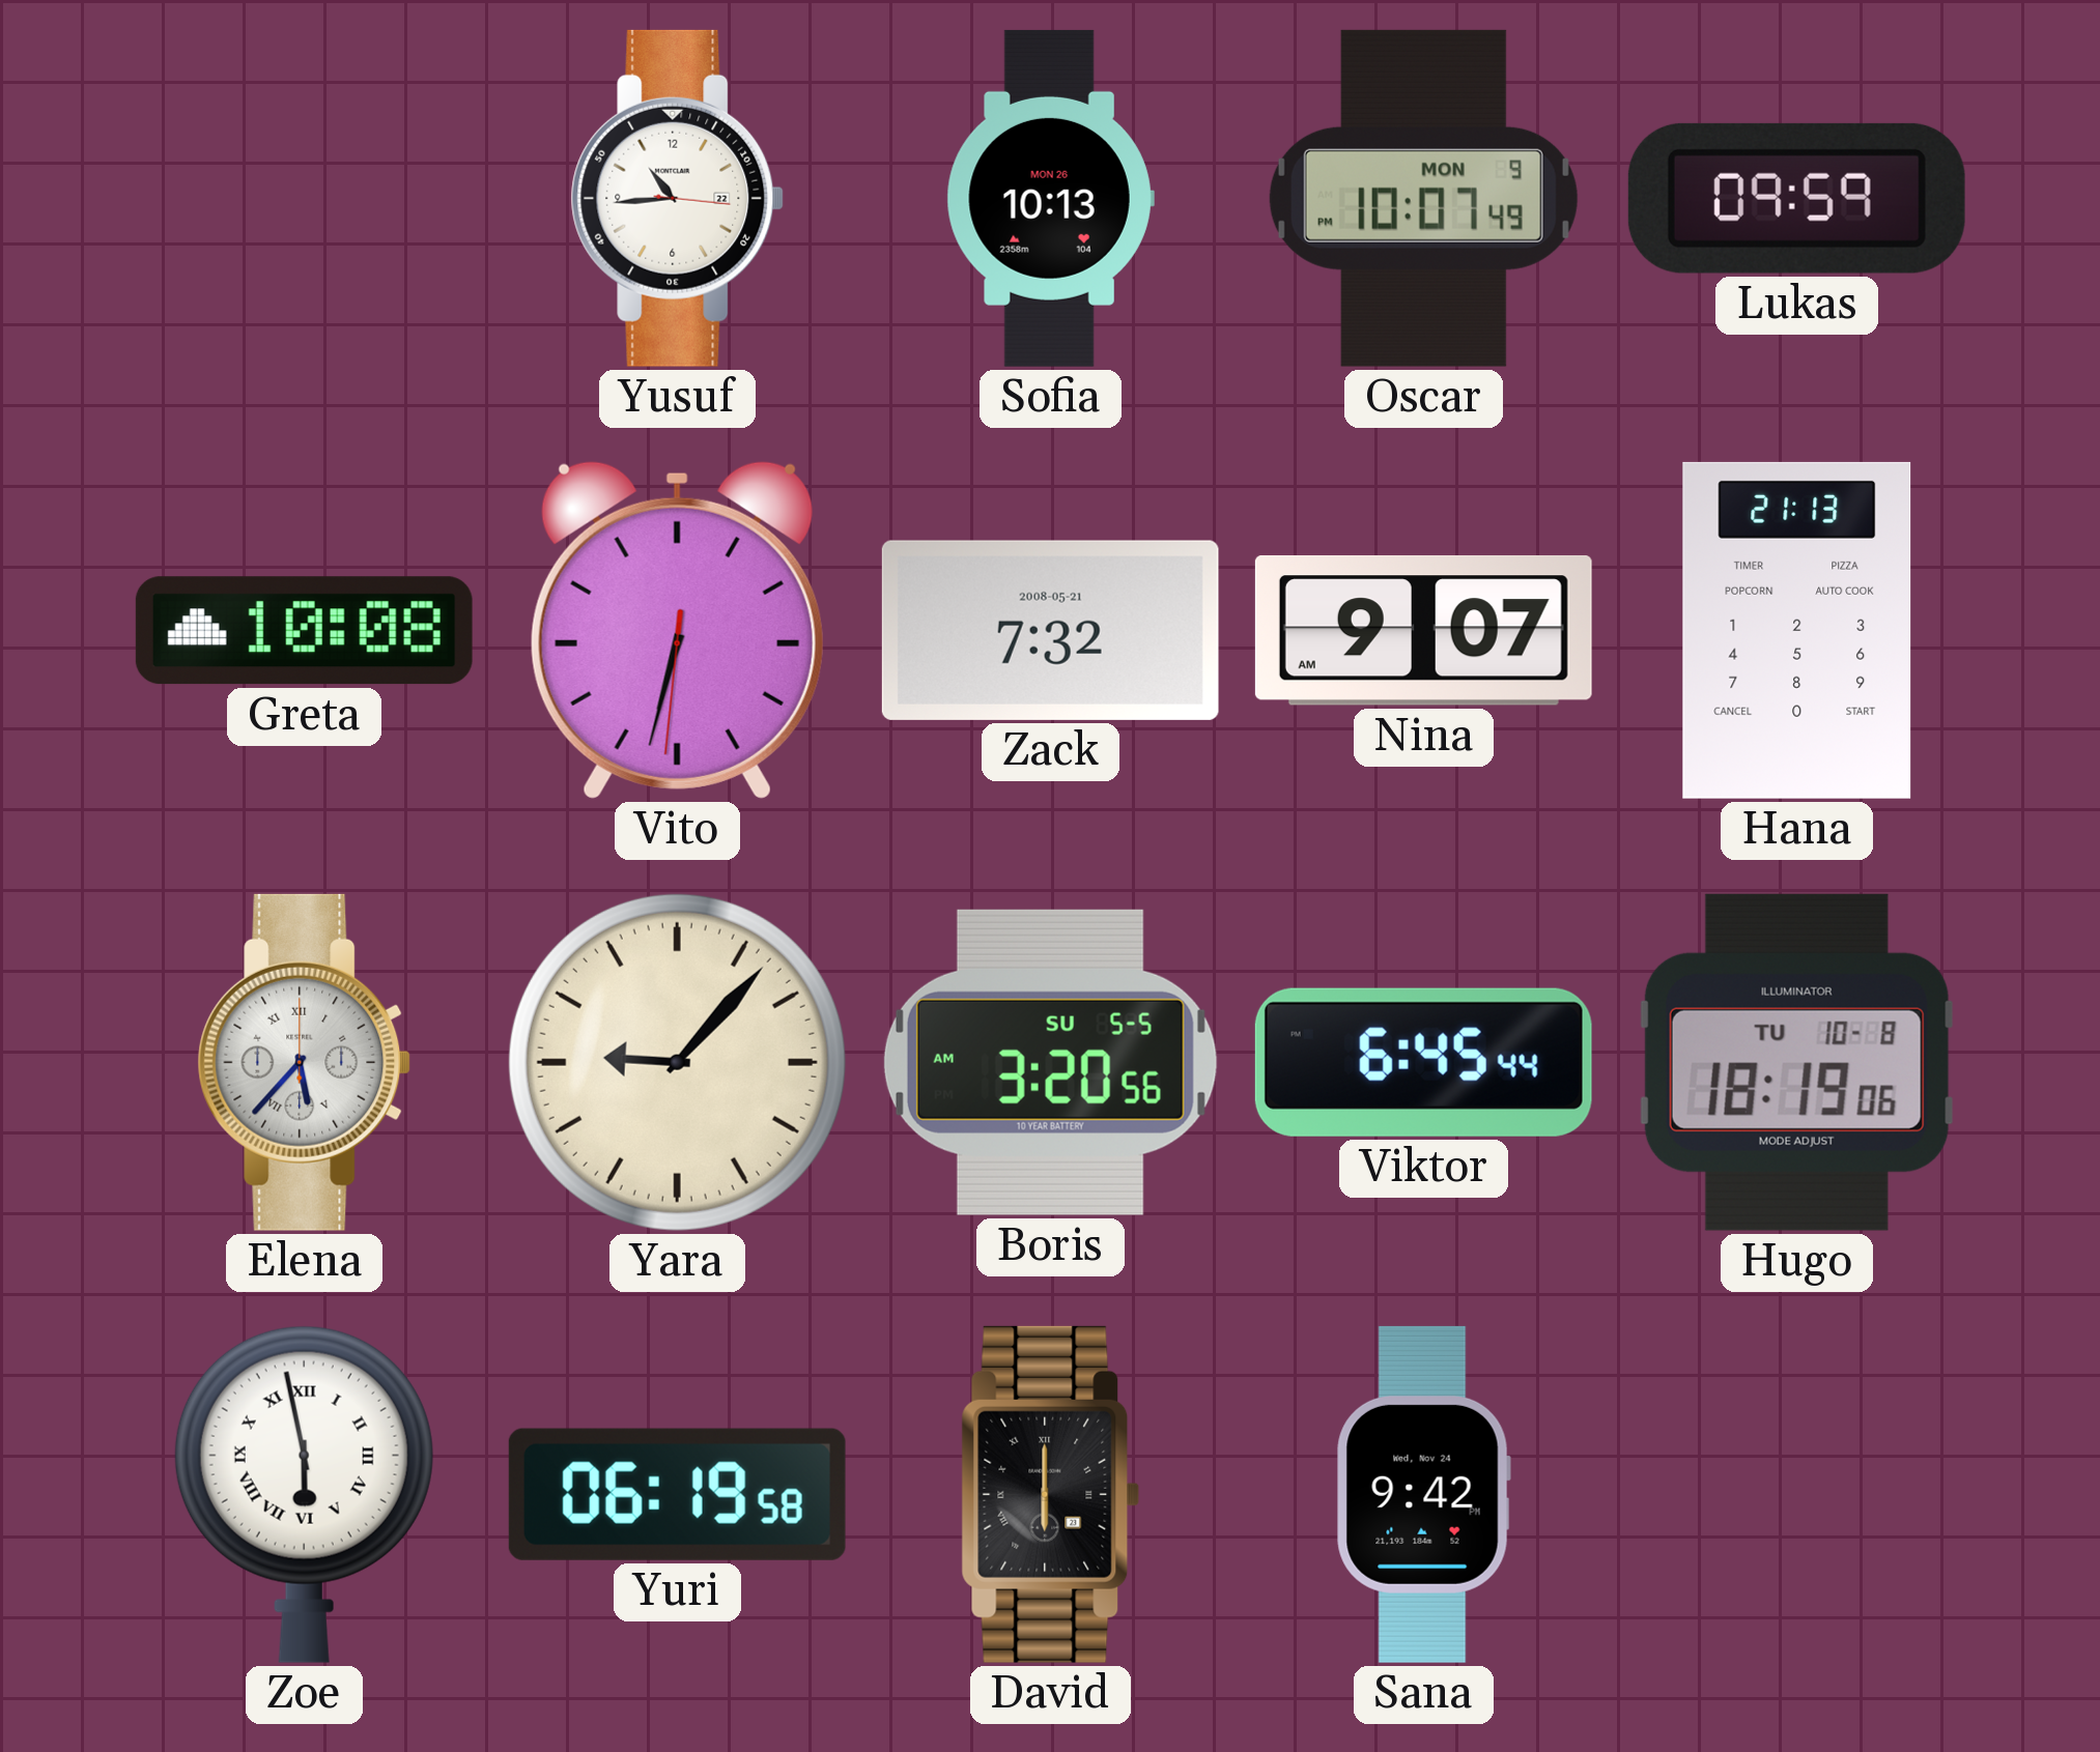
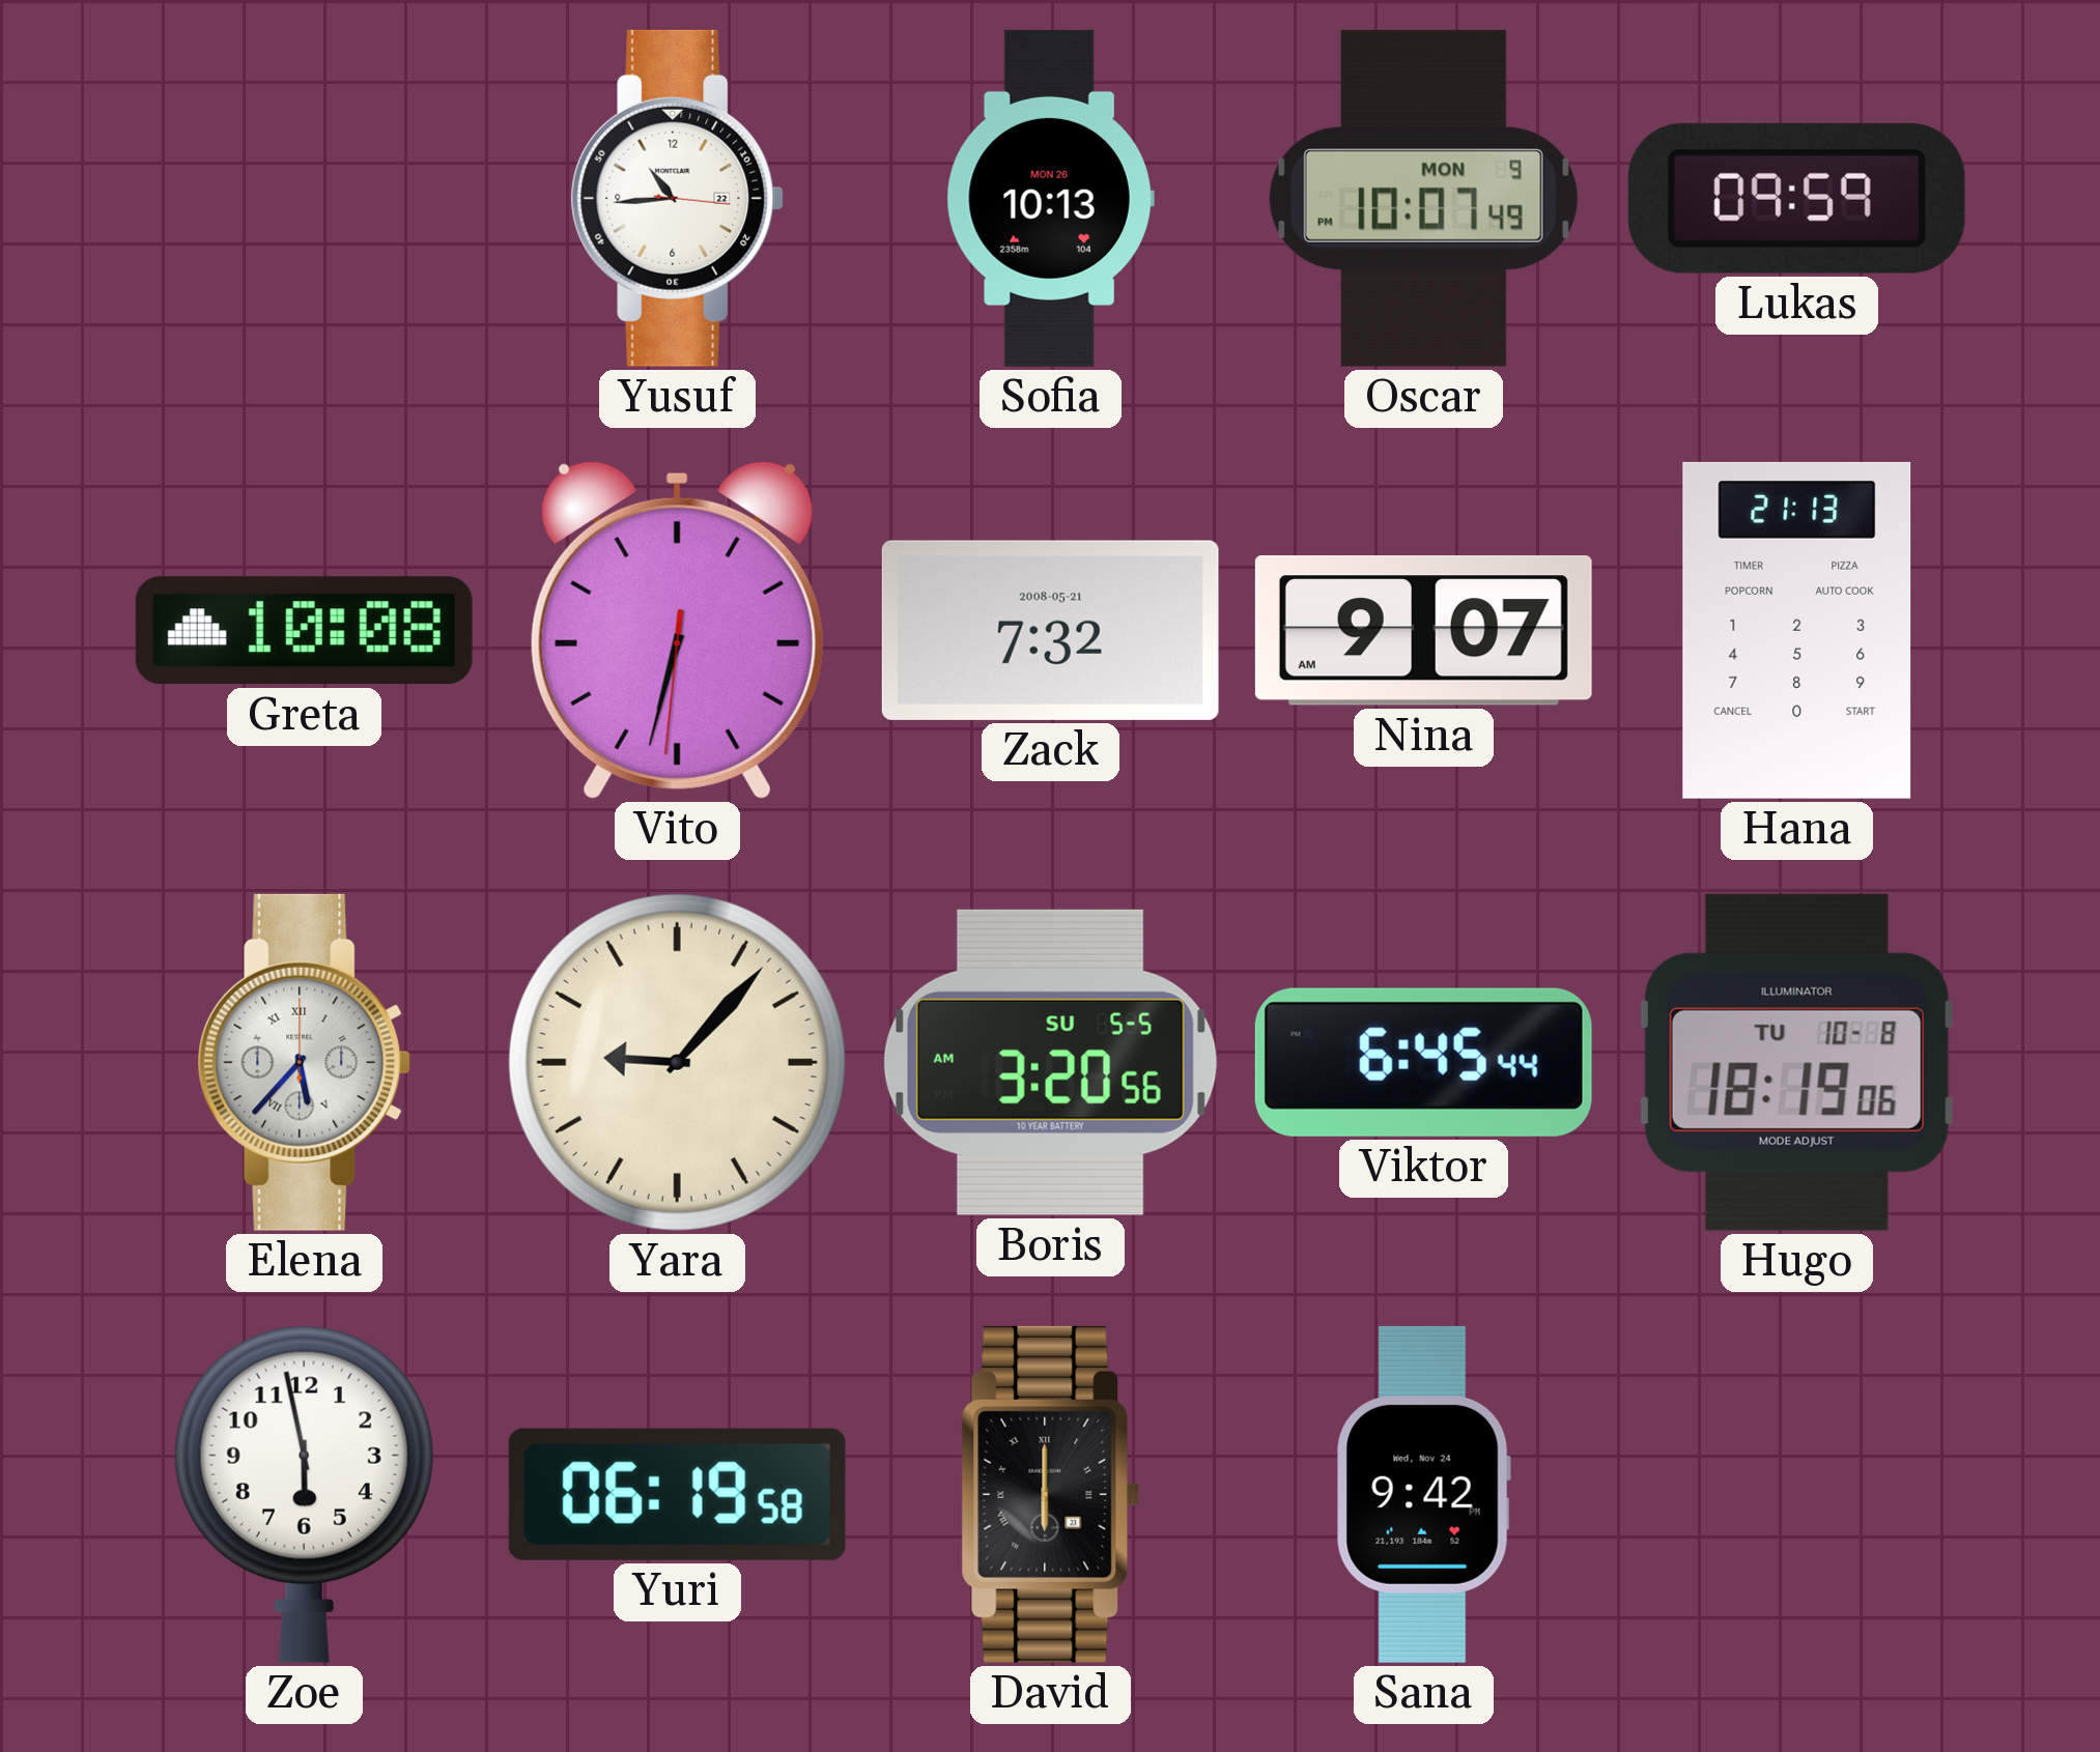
Zoe numerals: Roman -> Arabic
